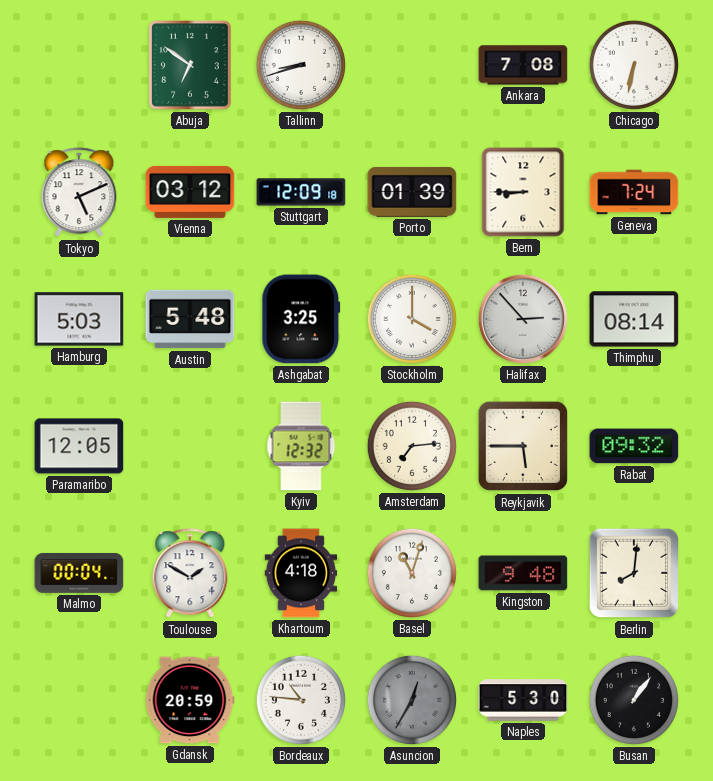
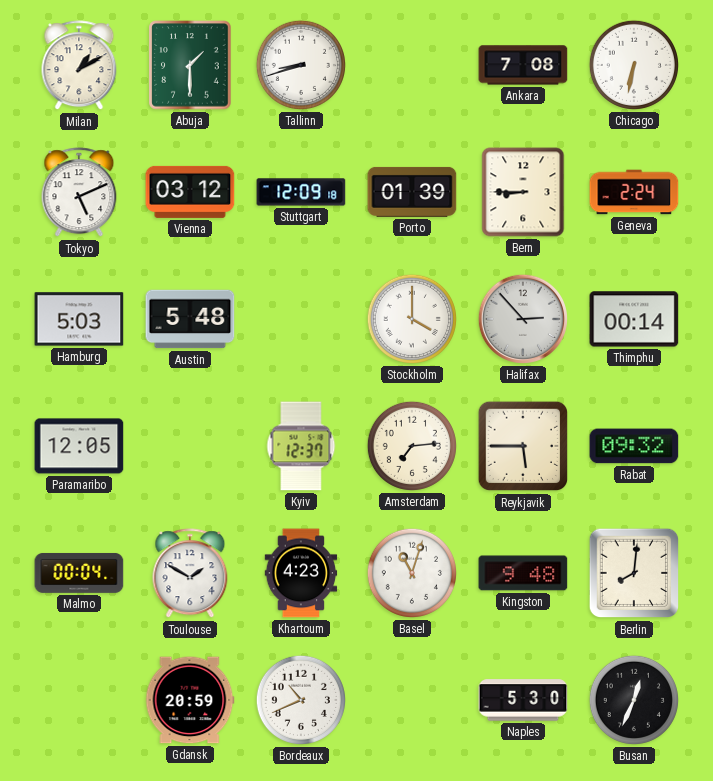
Milan: none -> 1:10
Abuja: 6:51 -> 1:30
Geneva: 7:24 -> 2:24
Ashgabat: 3:25 -> none
Thimphu: 08:14 -> 00:14
Kyiv: 12:32 -> 12:37
Khartoum: 4:18 -> 4:23
Bordeaux: 10:46 -> 10:41
Asuncion: 12:35 -> none
Busan: 1:06 -> 12:34
